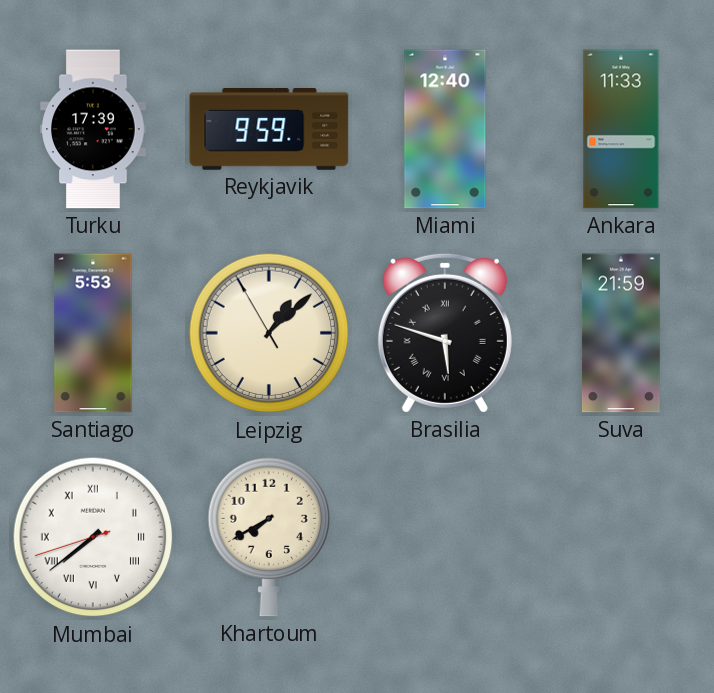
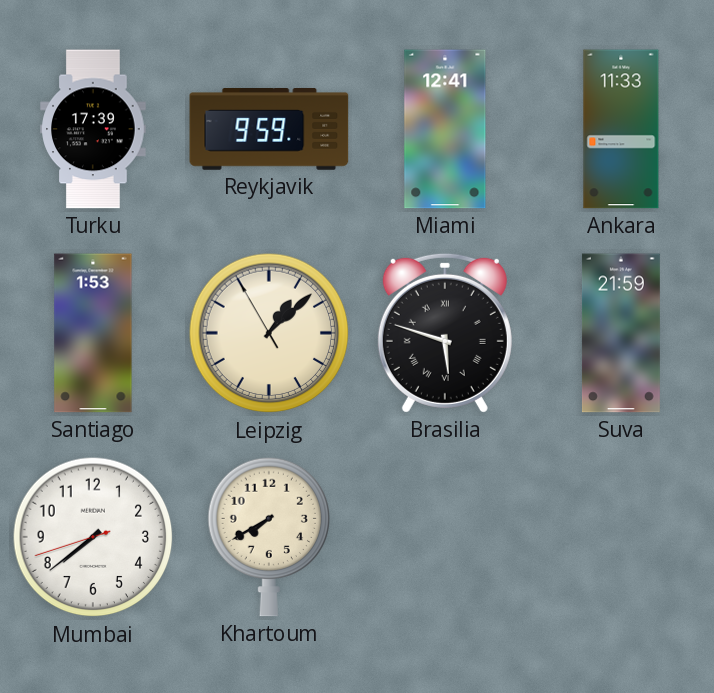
Miami: 12:40 -> 12:41
Santiago: 5:53 -> 1:53
Mumbai numerals: Roman -> Arabic
